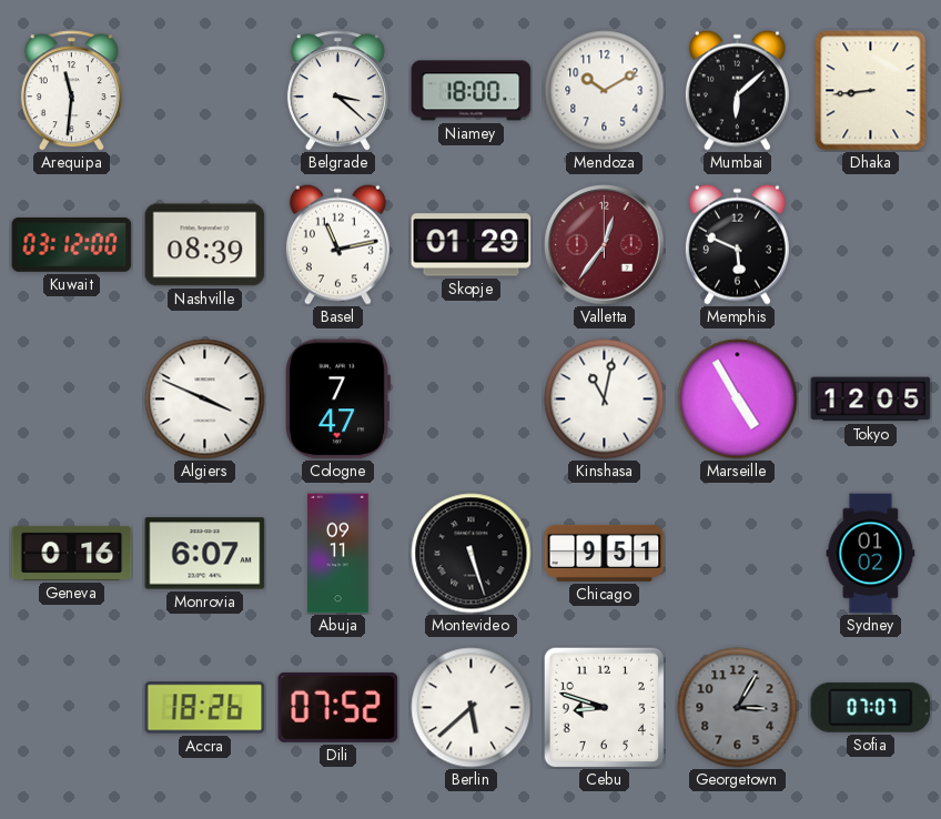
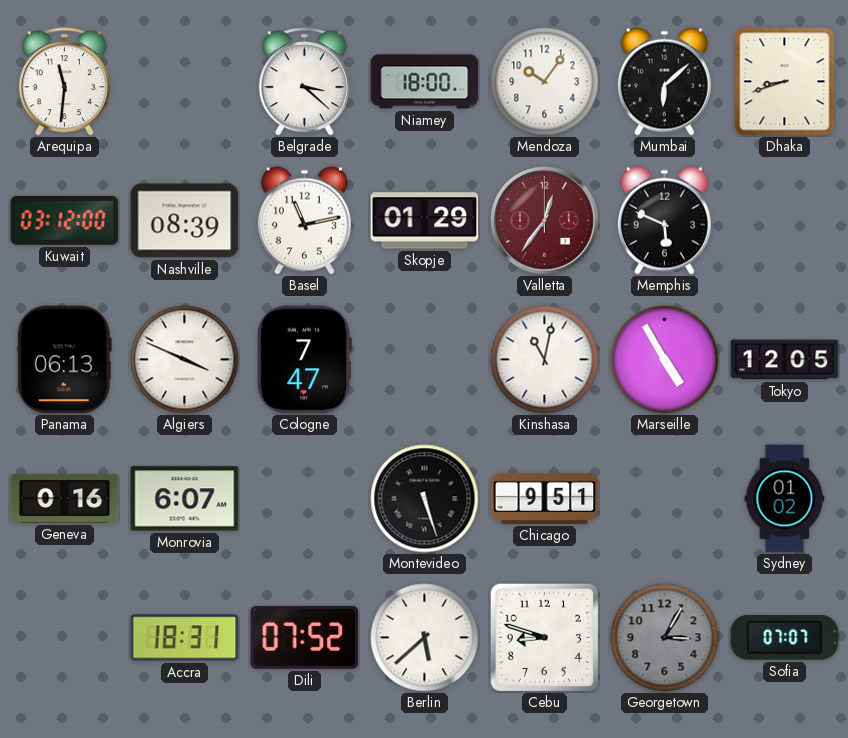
Mendoza: 10:10 -> 10:06
Dhaka: 8:44 -> 8:42
Panama: none -> 06:13
Abuja: 09:11 -> none
Accra: 18:26 -> 18:31
